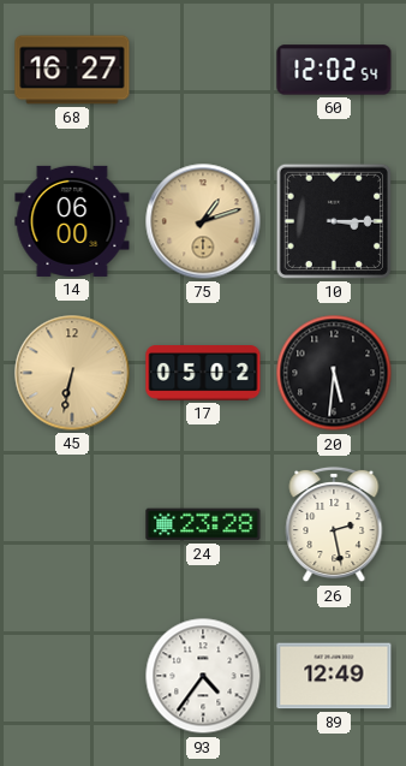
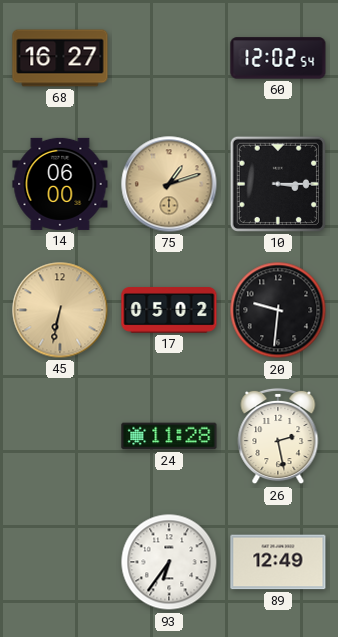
20: 5:31 -> 9:31
24: 23:28 -> 11:28
93: 4:36 -> 6:36
